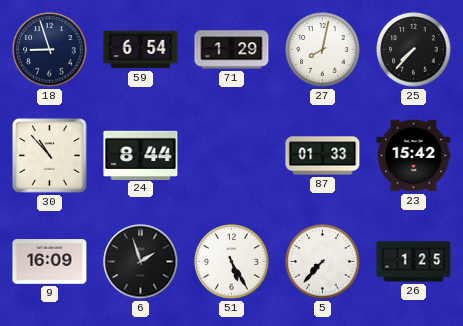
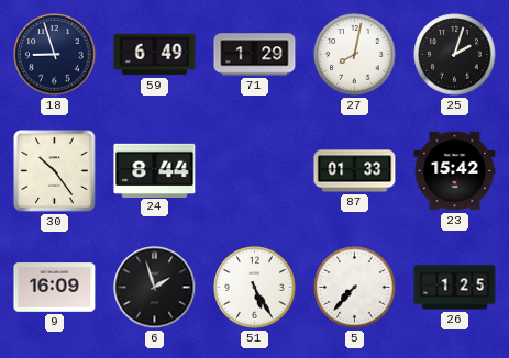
59: 6:54 -> 6:49
25: 7:37 -> 2:03
30: 10:53 -> 10:24
